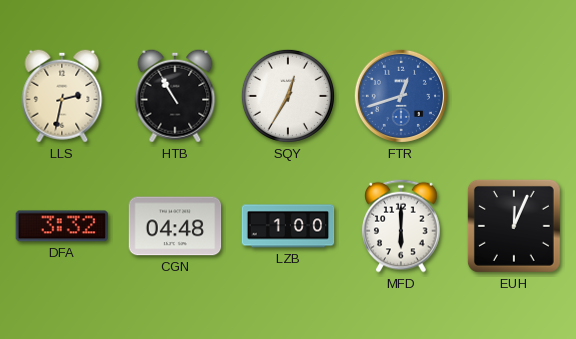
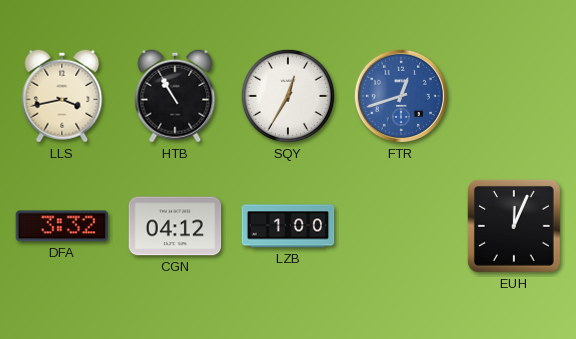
LLS: 2:32 -> 3:43
CGN: 04:48 -> 04:12
MFD: 6:00 -> none
